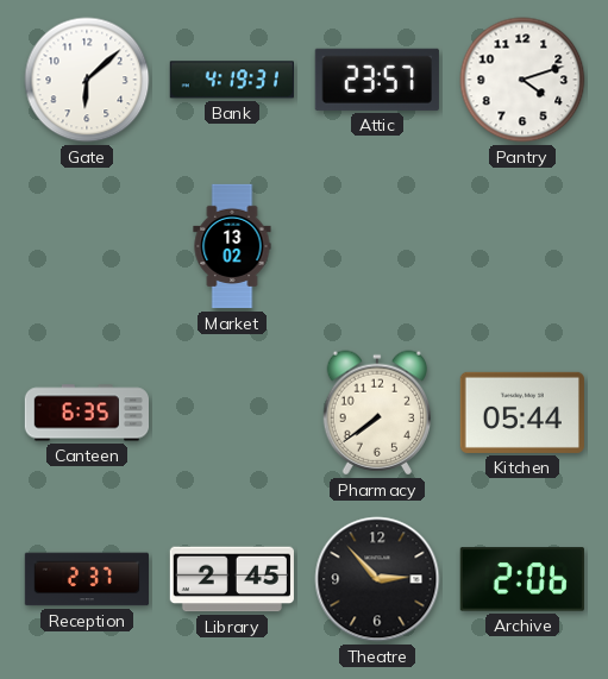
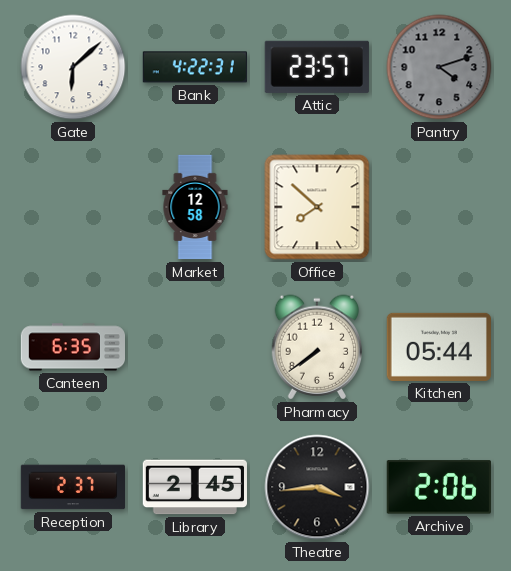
Bank: 4:19 -> 4:22
Pantry dial: white -> grey
Market: 13:02 -> 12:58
Office: none -> 7:52
Theatre: 2:53 -> 3:44
